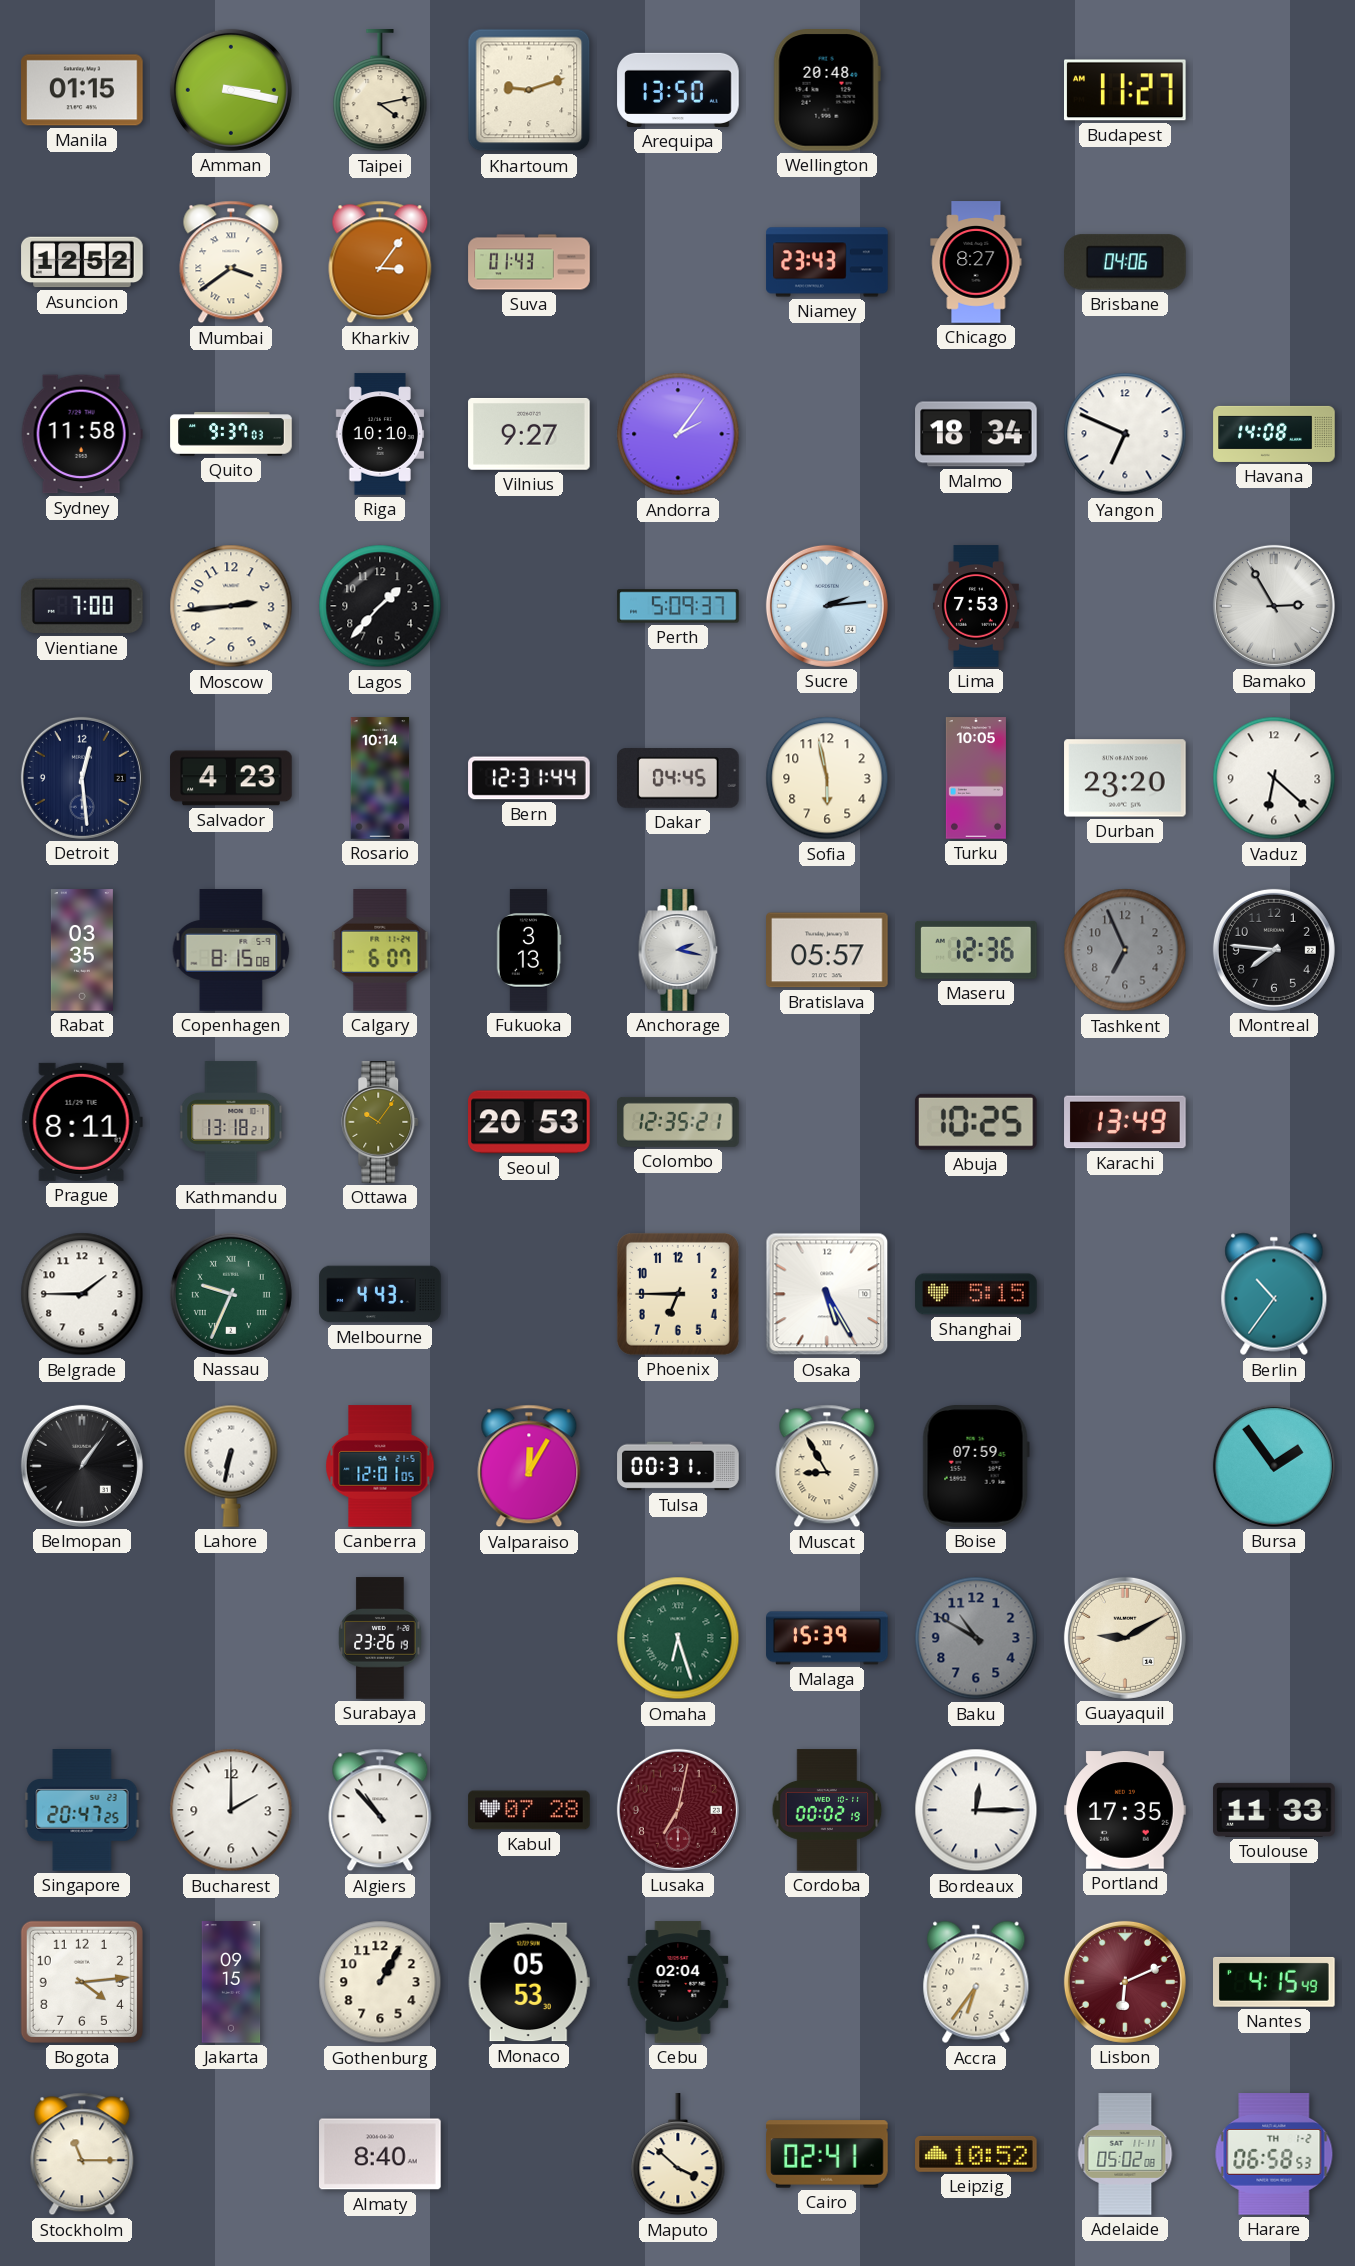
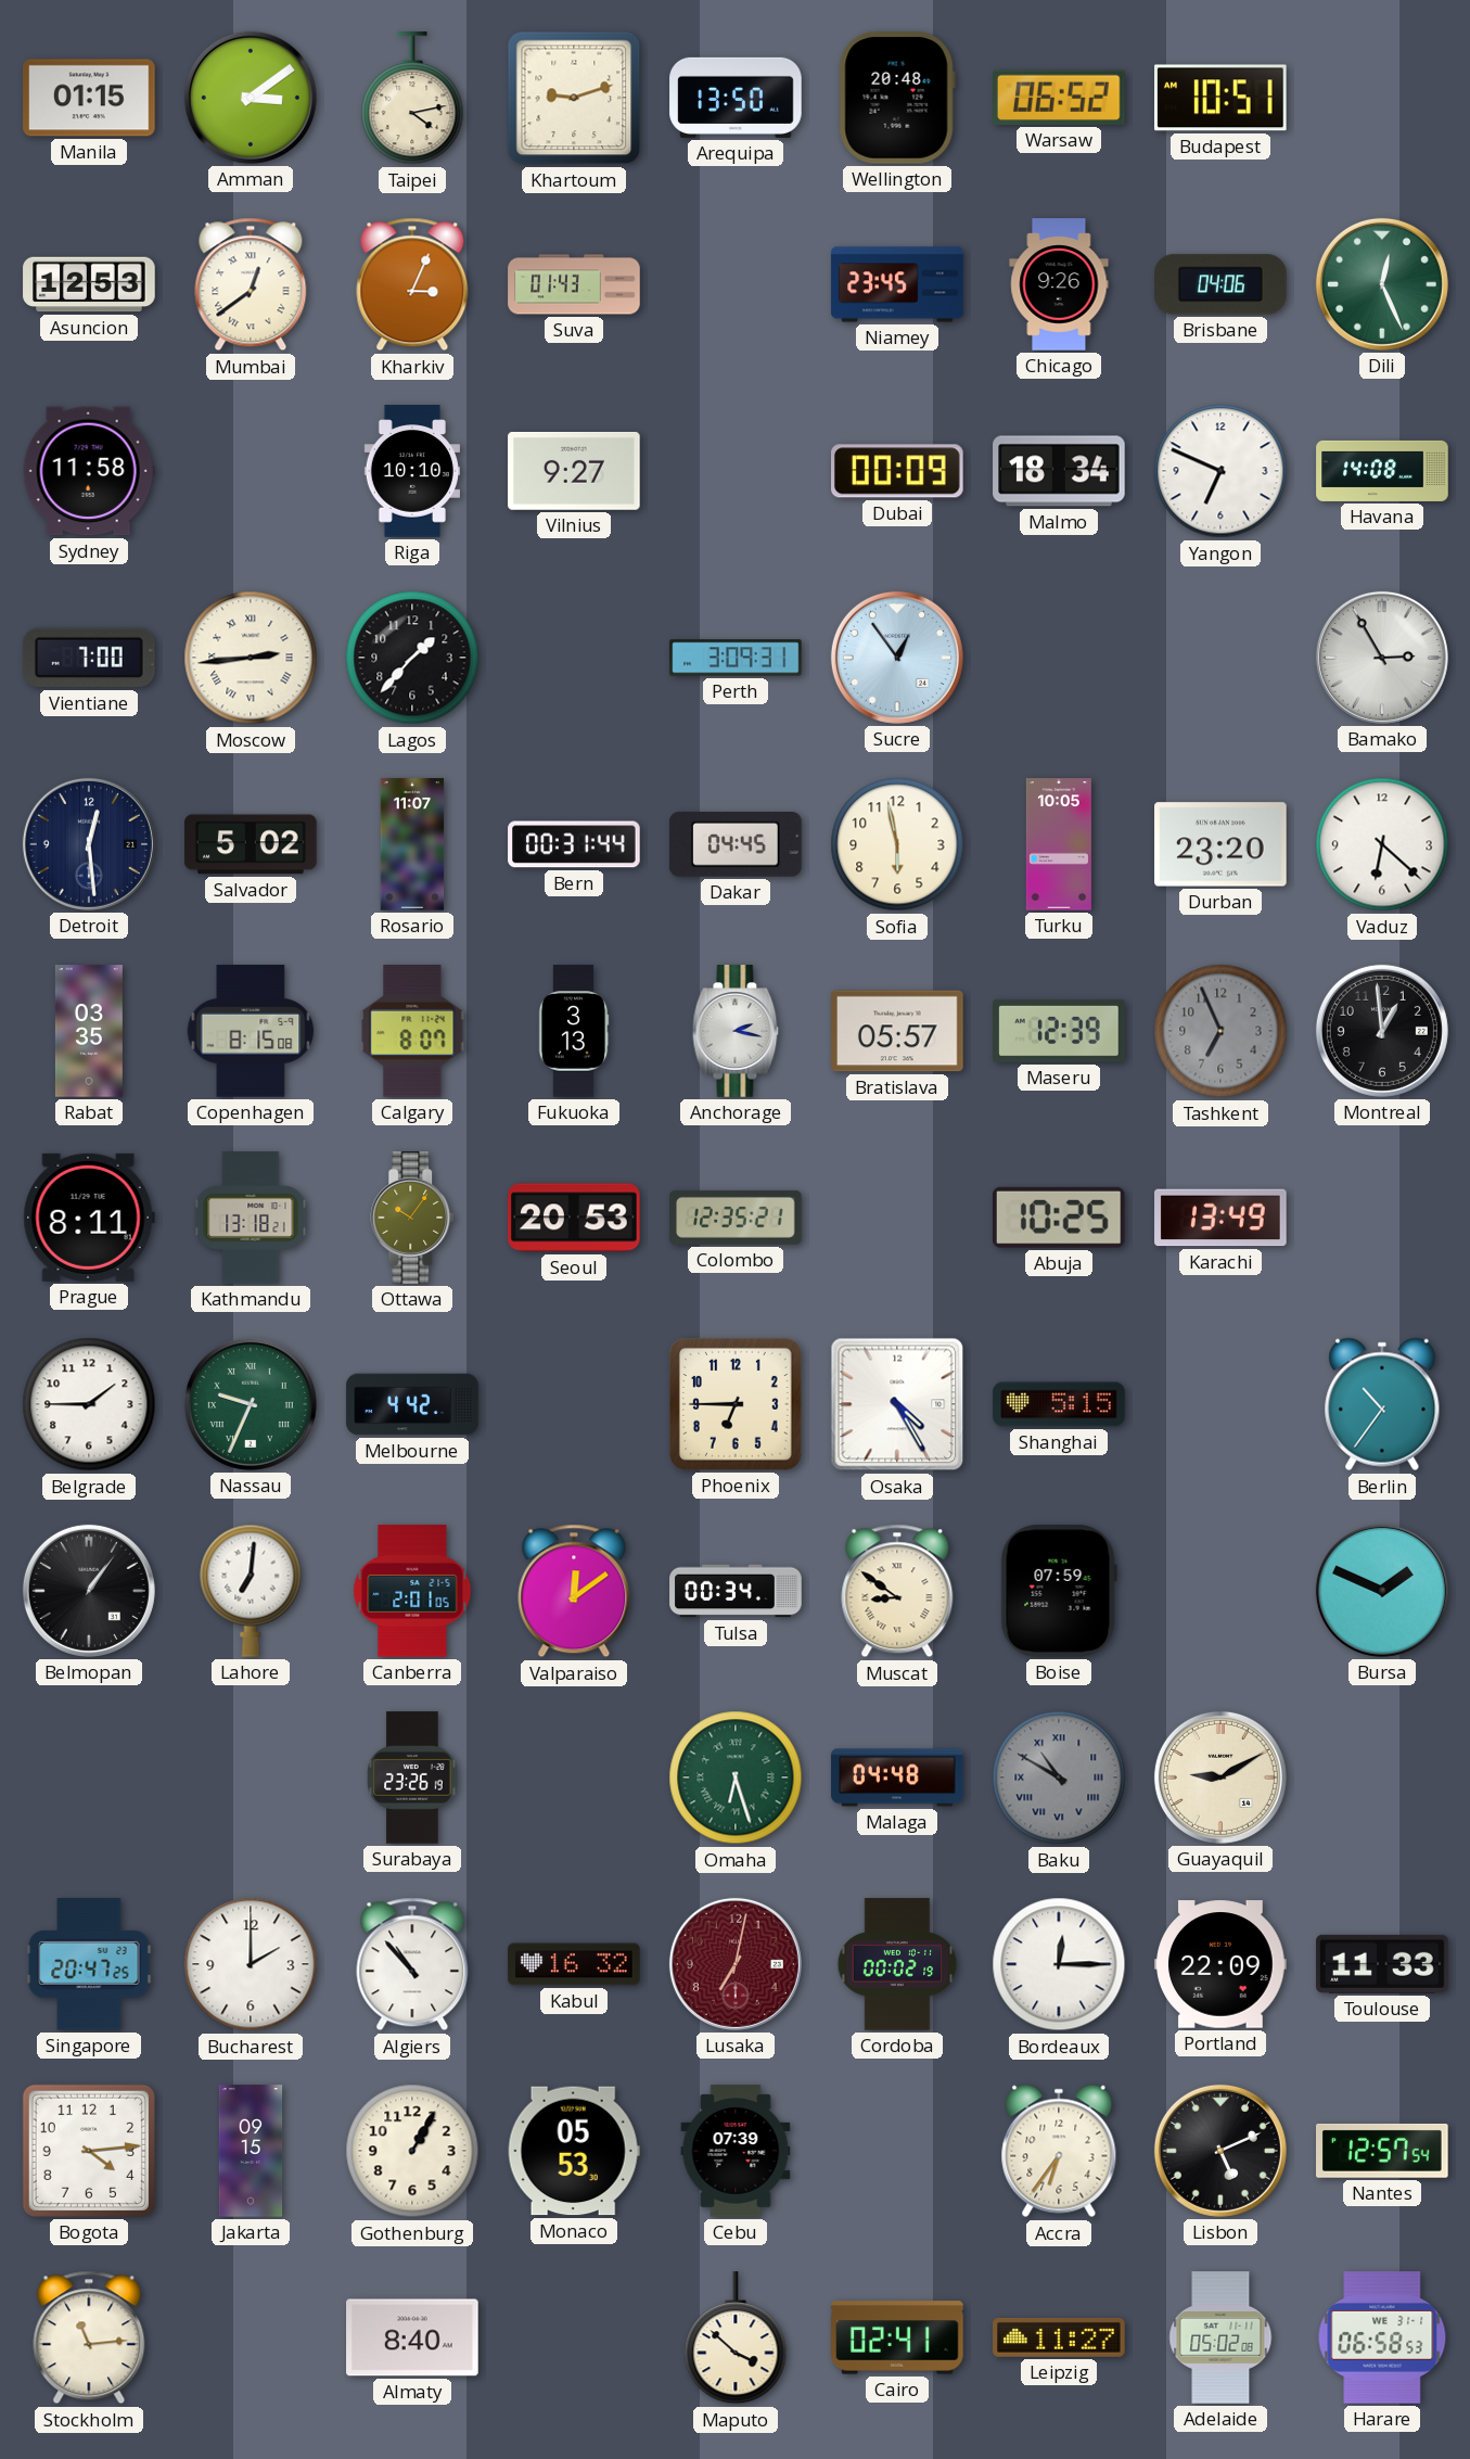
Amman: 3:17 -> 3:09
Warsaw: none -> 06:52
Budapest: 11:27 -> 10:51
Asuncion: 12:52 -> 12:53
Mumbai: 3:39 -> 12:39
Kharkiv: 3:06 -> 3:04
Niamey: 23:43 -> 23:45
Chicago: 8:27 -> 9:26
Dili: none -> 12:26
Quito: 9:37 -> none
Andorra: 2:06 -> none
Dubai: none -> 00:09
Moscow numerals: Arabic -> Roman
Perth: 5:09 -> 3:09
Sucre: 2:14 -> 12:54
Lima: 7:53 -> none
Salvador: 4:23 -> 5:02
Rosario: 10:14 -> 11:07
Bern: 12:31 -> 00:31
Calgary: 6:07 -> 8:07
Maseru: 12:36 -> 12:39
Montreal: 7:46 -> 12:59
Melbourne: 4:43 -> 4:42
Osaka: 5:25 -> 4:25
Lahore: 6:32 -> 7:01
Canberra: 12:01 -> 2:01
Valparaiso: 12:05 -> 12:09
Tulsa: 00:31 -> 00:34
Muscat: 8:55 -> 8:51
Bursa: 1:54 -> 1:49
Malaga: 15:39 -> 04:48
Baku numerals: Arabic -> Roman
Kabul: 07:28 -> 16:32
Portland: 17:35 -> 22:09
Cebu: 02:04 -> 07:39
Lisbon: 6:11 -> 5:11
Lisbon dial: burgundy -> black
Nantes: 4:15 -> 12:57
Stockholm: 11:15 -> 11:14
Leipzig: 10:52 -> 11:27
Harare date: TH 1-2 -> WE 31-1
